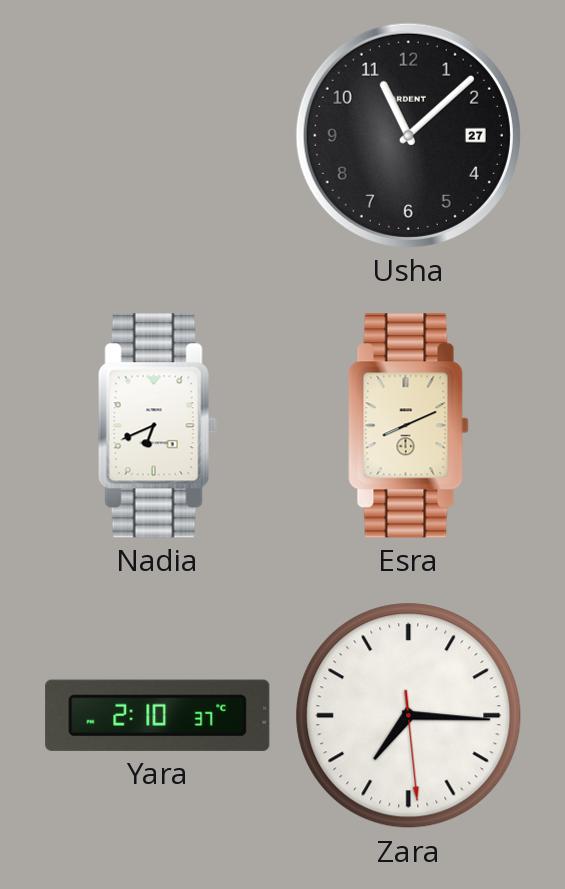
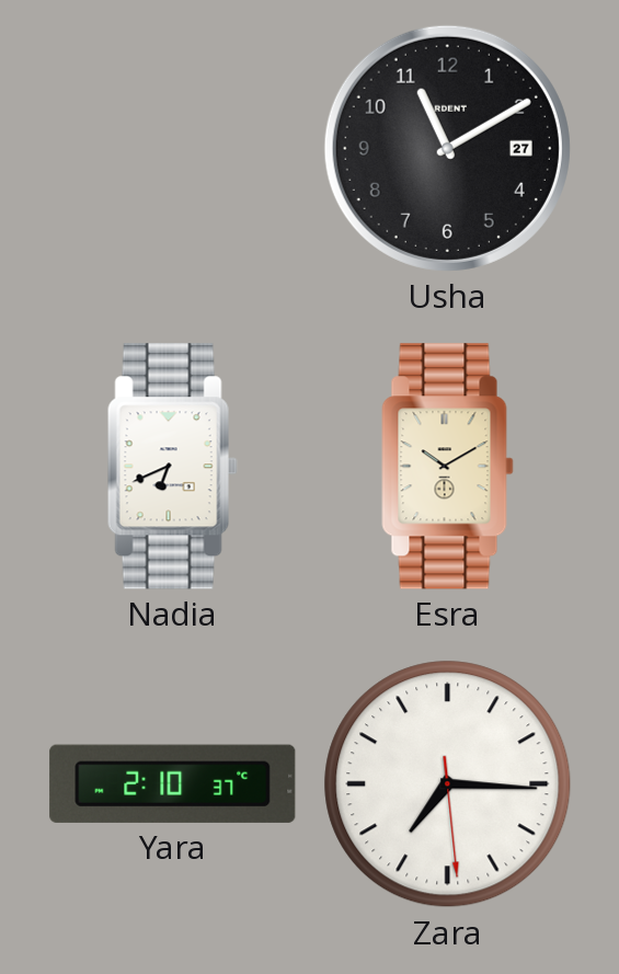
Usha: 11:08 -> 11:10
Esra: 8:11 -> 10:10
